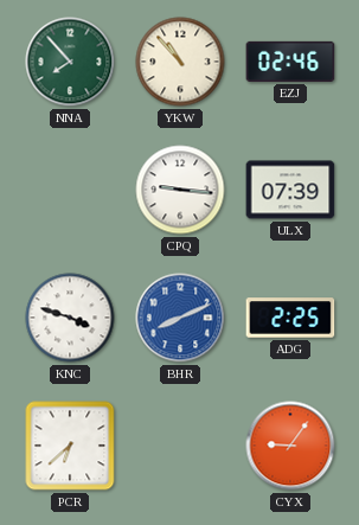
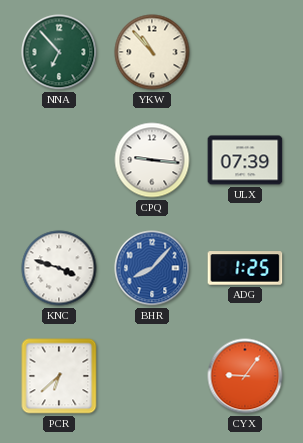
NNA: 7:53 -> 6:53
EZJ: 02:46 -> none
BHR: 8:11 -> 8:07
ADG: 2:25 -> 1:25
